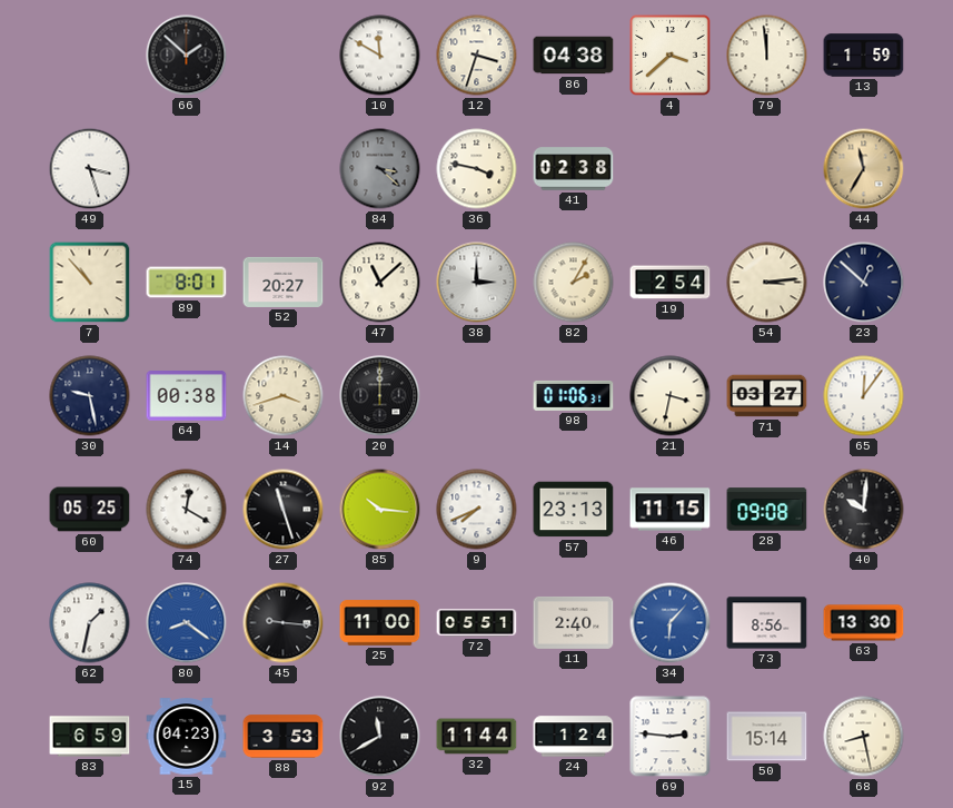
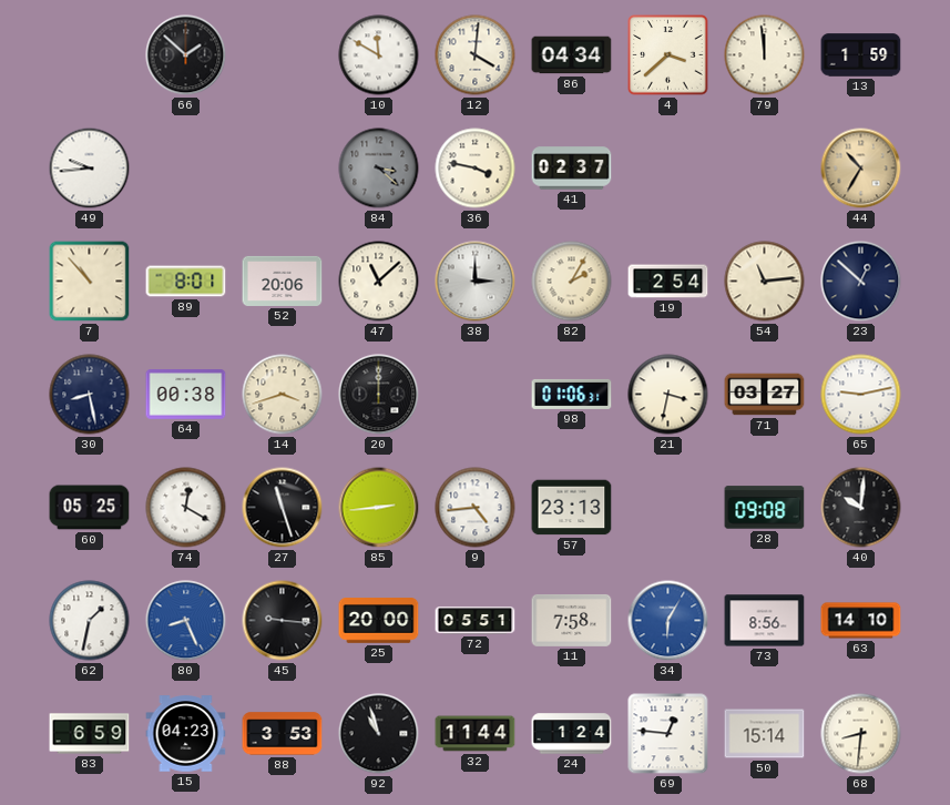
12: 3:33 -> 4:01
86: 04:38 -> 04:34
49: 3:27 -> 9:44
41: 02:38 -> 02:37
44: 11:35 -> 10:35
52: 20:27 -> 20:06
54: 3:14 -> 11:14
30: 9:28 -> 8:28
65: 12:06 -> 9:13
85: 10:16 -> 2:44
9: 7:41 -> 4:44
46: 11:15 -> none
80: 8:21 -> 8:26
25: 11:00 -> 20:00
11: 2:40 -> 7:58
34: 6:07 -> 6:05
63: 13:30 -> 14:10
92: 11:40 -> 10:57
69: 2:46 -> 12:46
68: 8:28 -> 8:31
